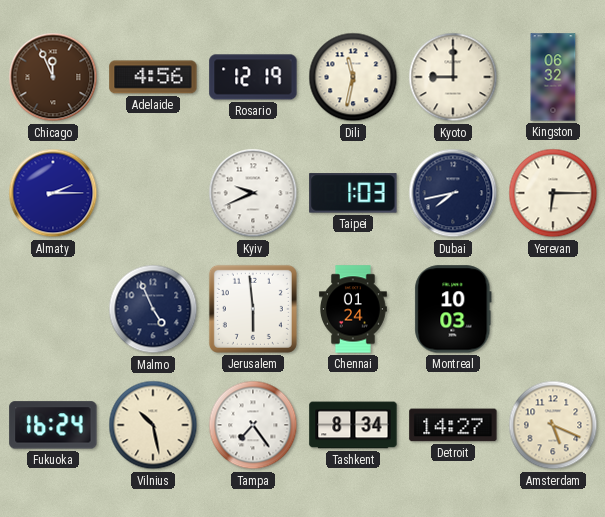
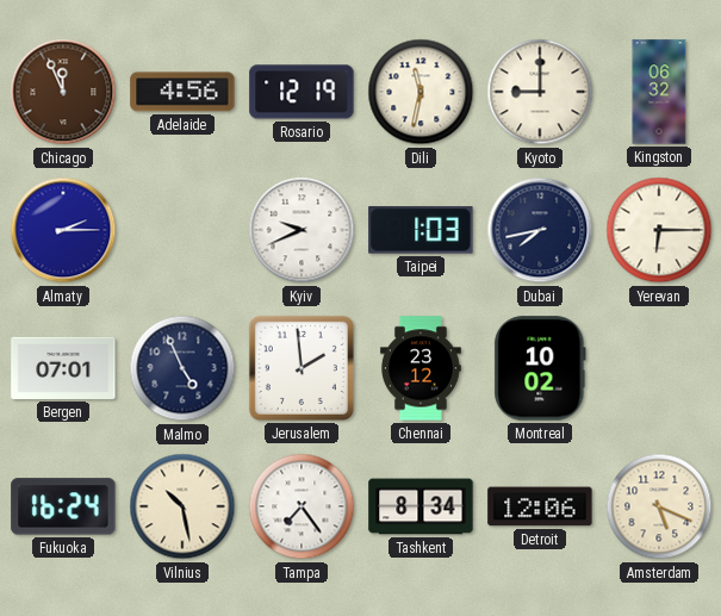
Bergen: none -> 07:01
Jerusalem: 5:59 -> 1:59
Chennai: 01:24 -> 23:12
Montreal: 10:03 -> 10:02
Detroit: 14:27 -> 12:06
